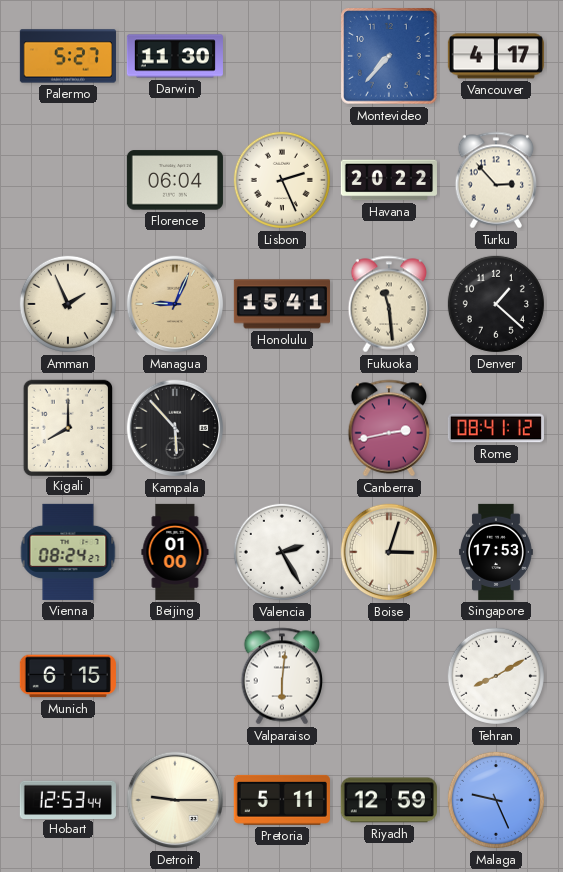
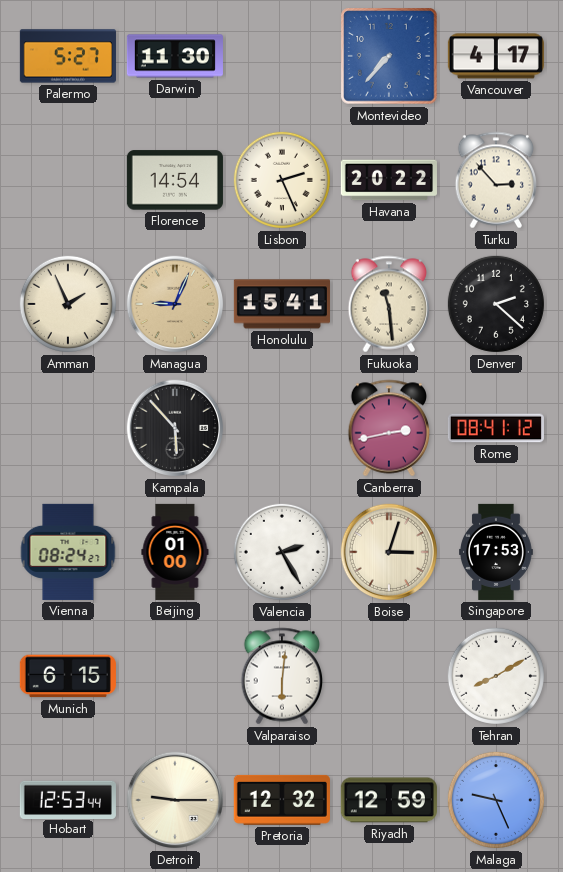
Florence: 06:04 -> 14:54
Denver: 1:22 -> 2:22
Kigali: 8:00 -> none
Pretoria: 5:11 -> 12:32
